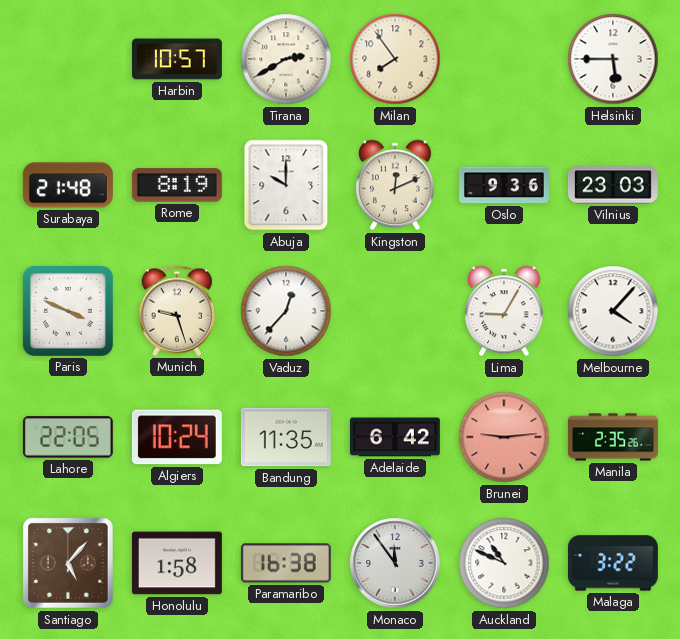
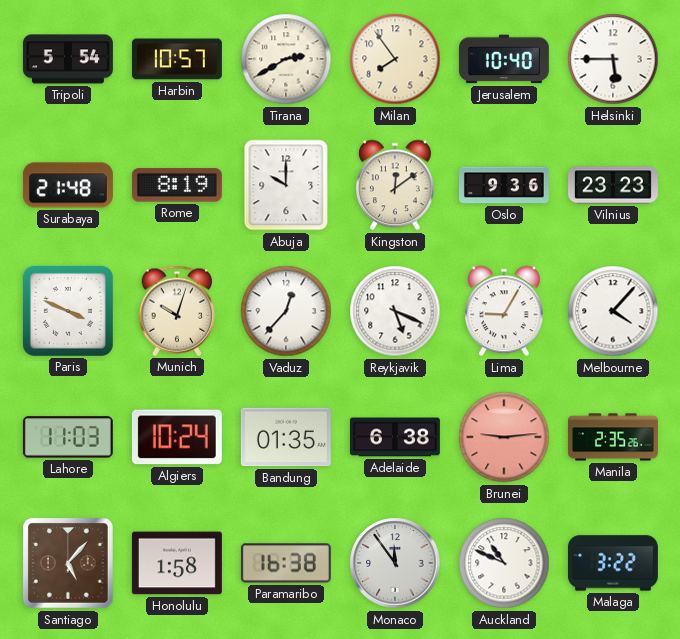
Tripoli: none -> 5:54
Jerusalem: none -> 10:40
Kingston: 12:11 -> 12:09
Vilnius: 23:03 -> 23:23
Munich: 9:27 -> 10:03
Reykjavik: none -> 5:19
Lahore: 22:05 -> 11:03
Bandung: 11:35 -> 01:35
Adelaide: 6:42 -> 6:38
